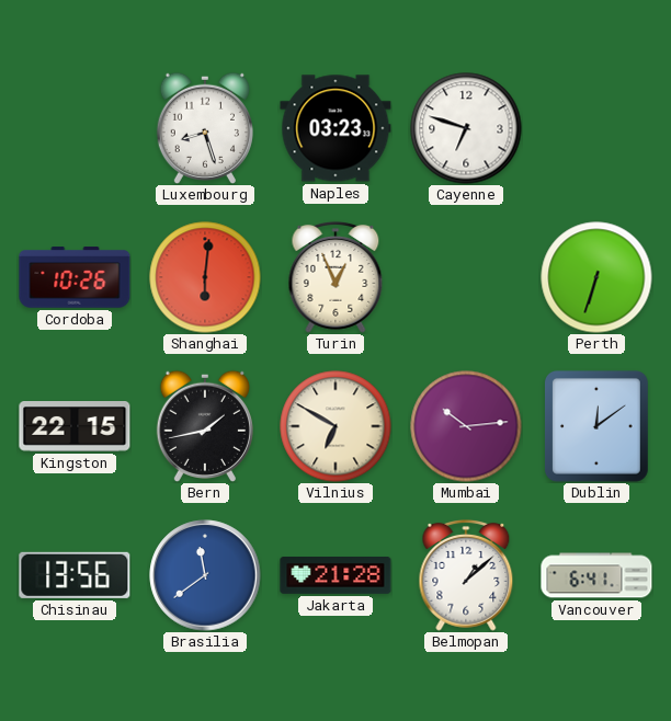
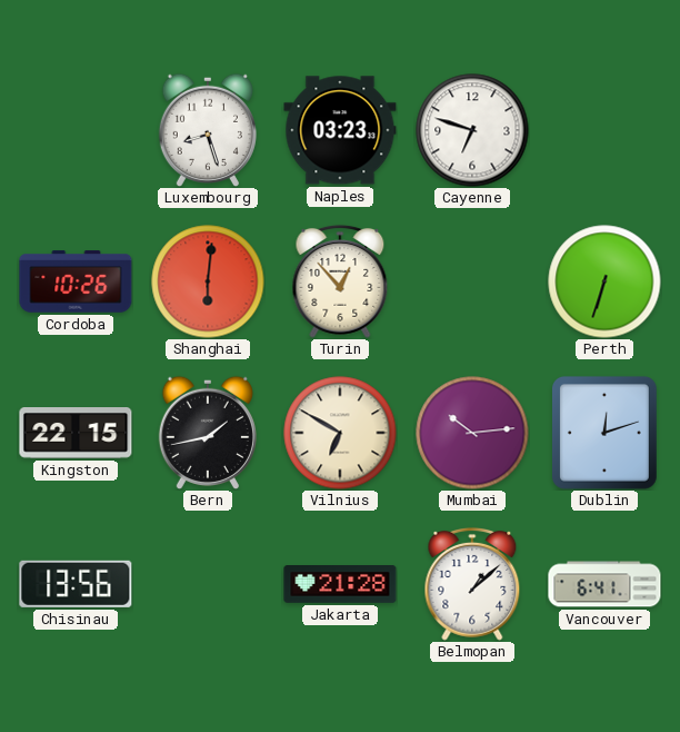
Turin: 12:56 -> 12:53
Dublin: 12:09 -> 12:12
Brasilia: 11:39 -> none
